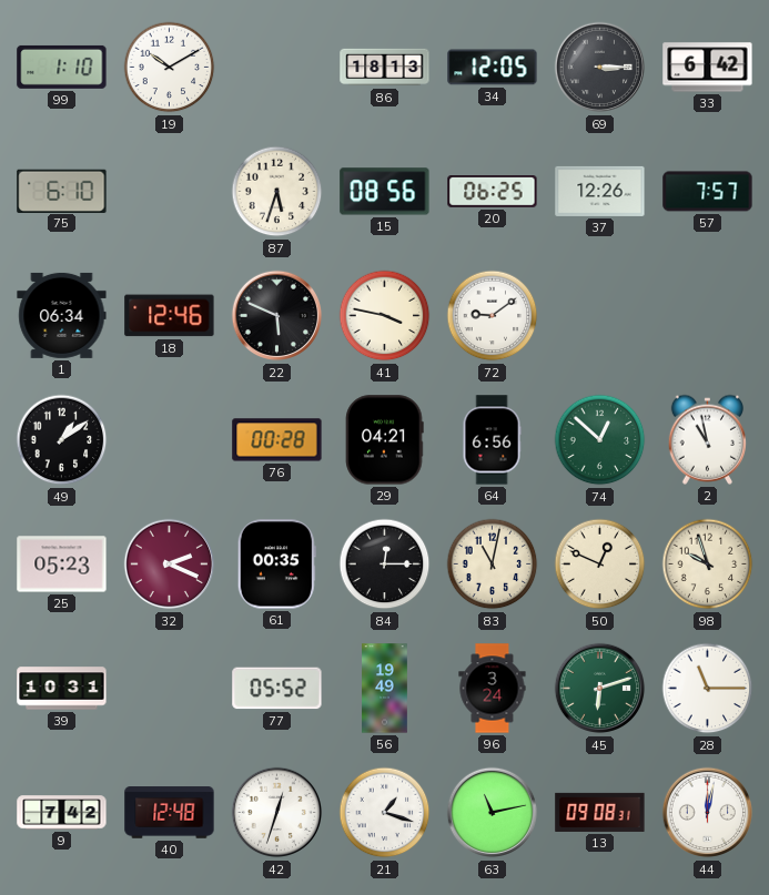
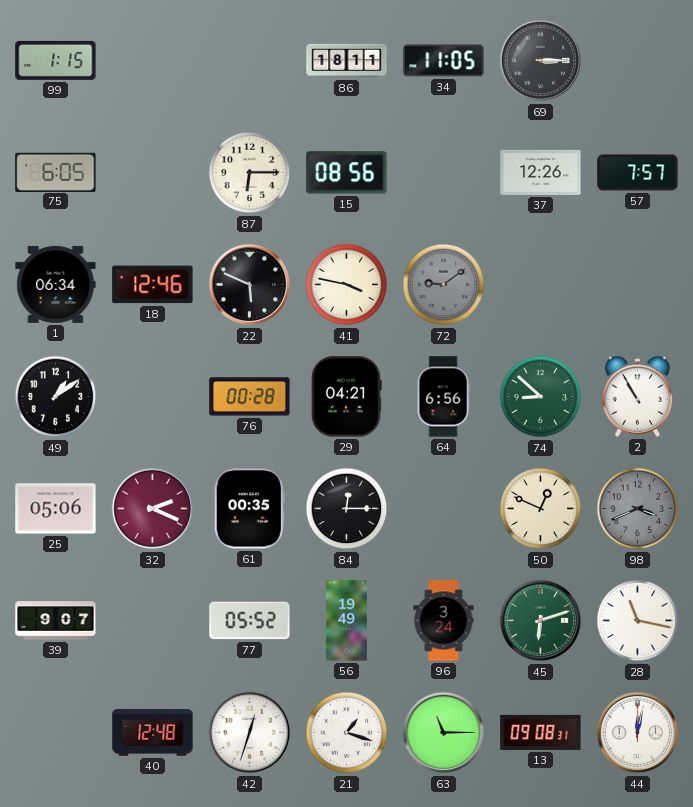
99: 1:10 -> 1:15
19: 10:10 -> none
86: 18:13 -> 18:11
34: 12:05 -> 11:05
33: 6:42 -> none
75: 6:10 -> 6:05
87: 5:33 -> 6:15
20: 06:25 -> none
72 dial: white -> grey
74: 12:52 -> 8:52
2: 10:58 -> 10:55
25: 05:23 -> 05:06
83: 11:02 -> none
98: 9:57 -> 3:41
98 dial: cream -> grey
39: 10:31 -> 9:07
28: 11:15 -> 11:17
9: 7:42 -> none
63: 11:13 -> 11:15
